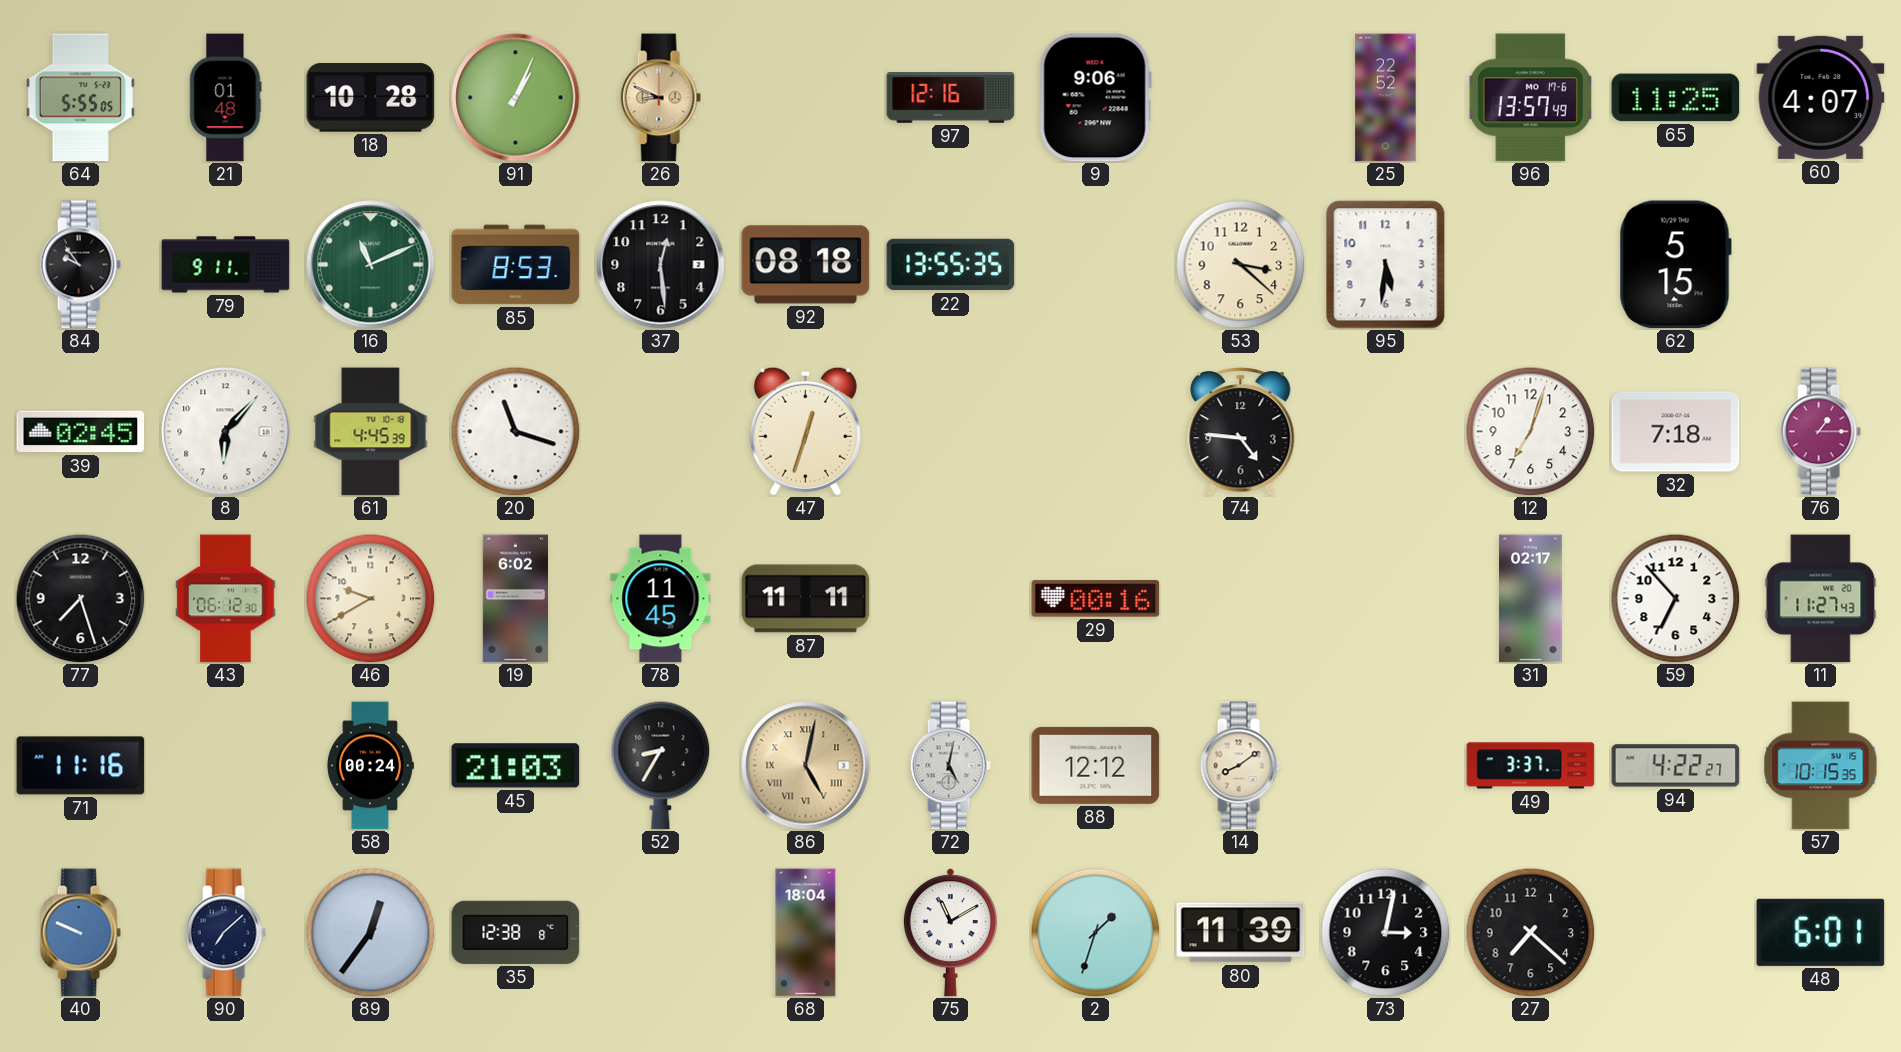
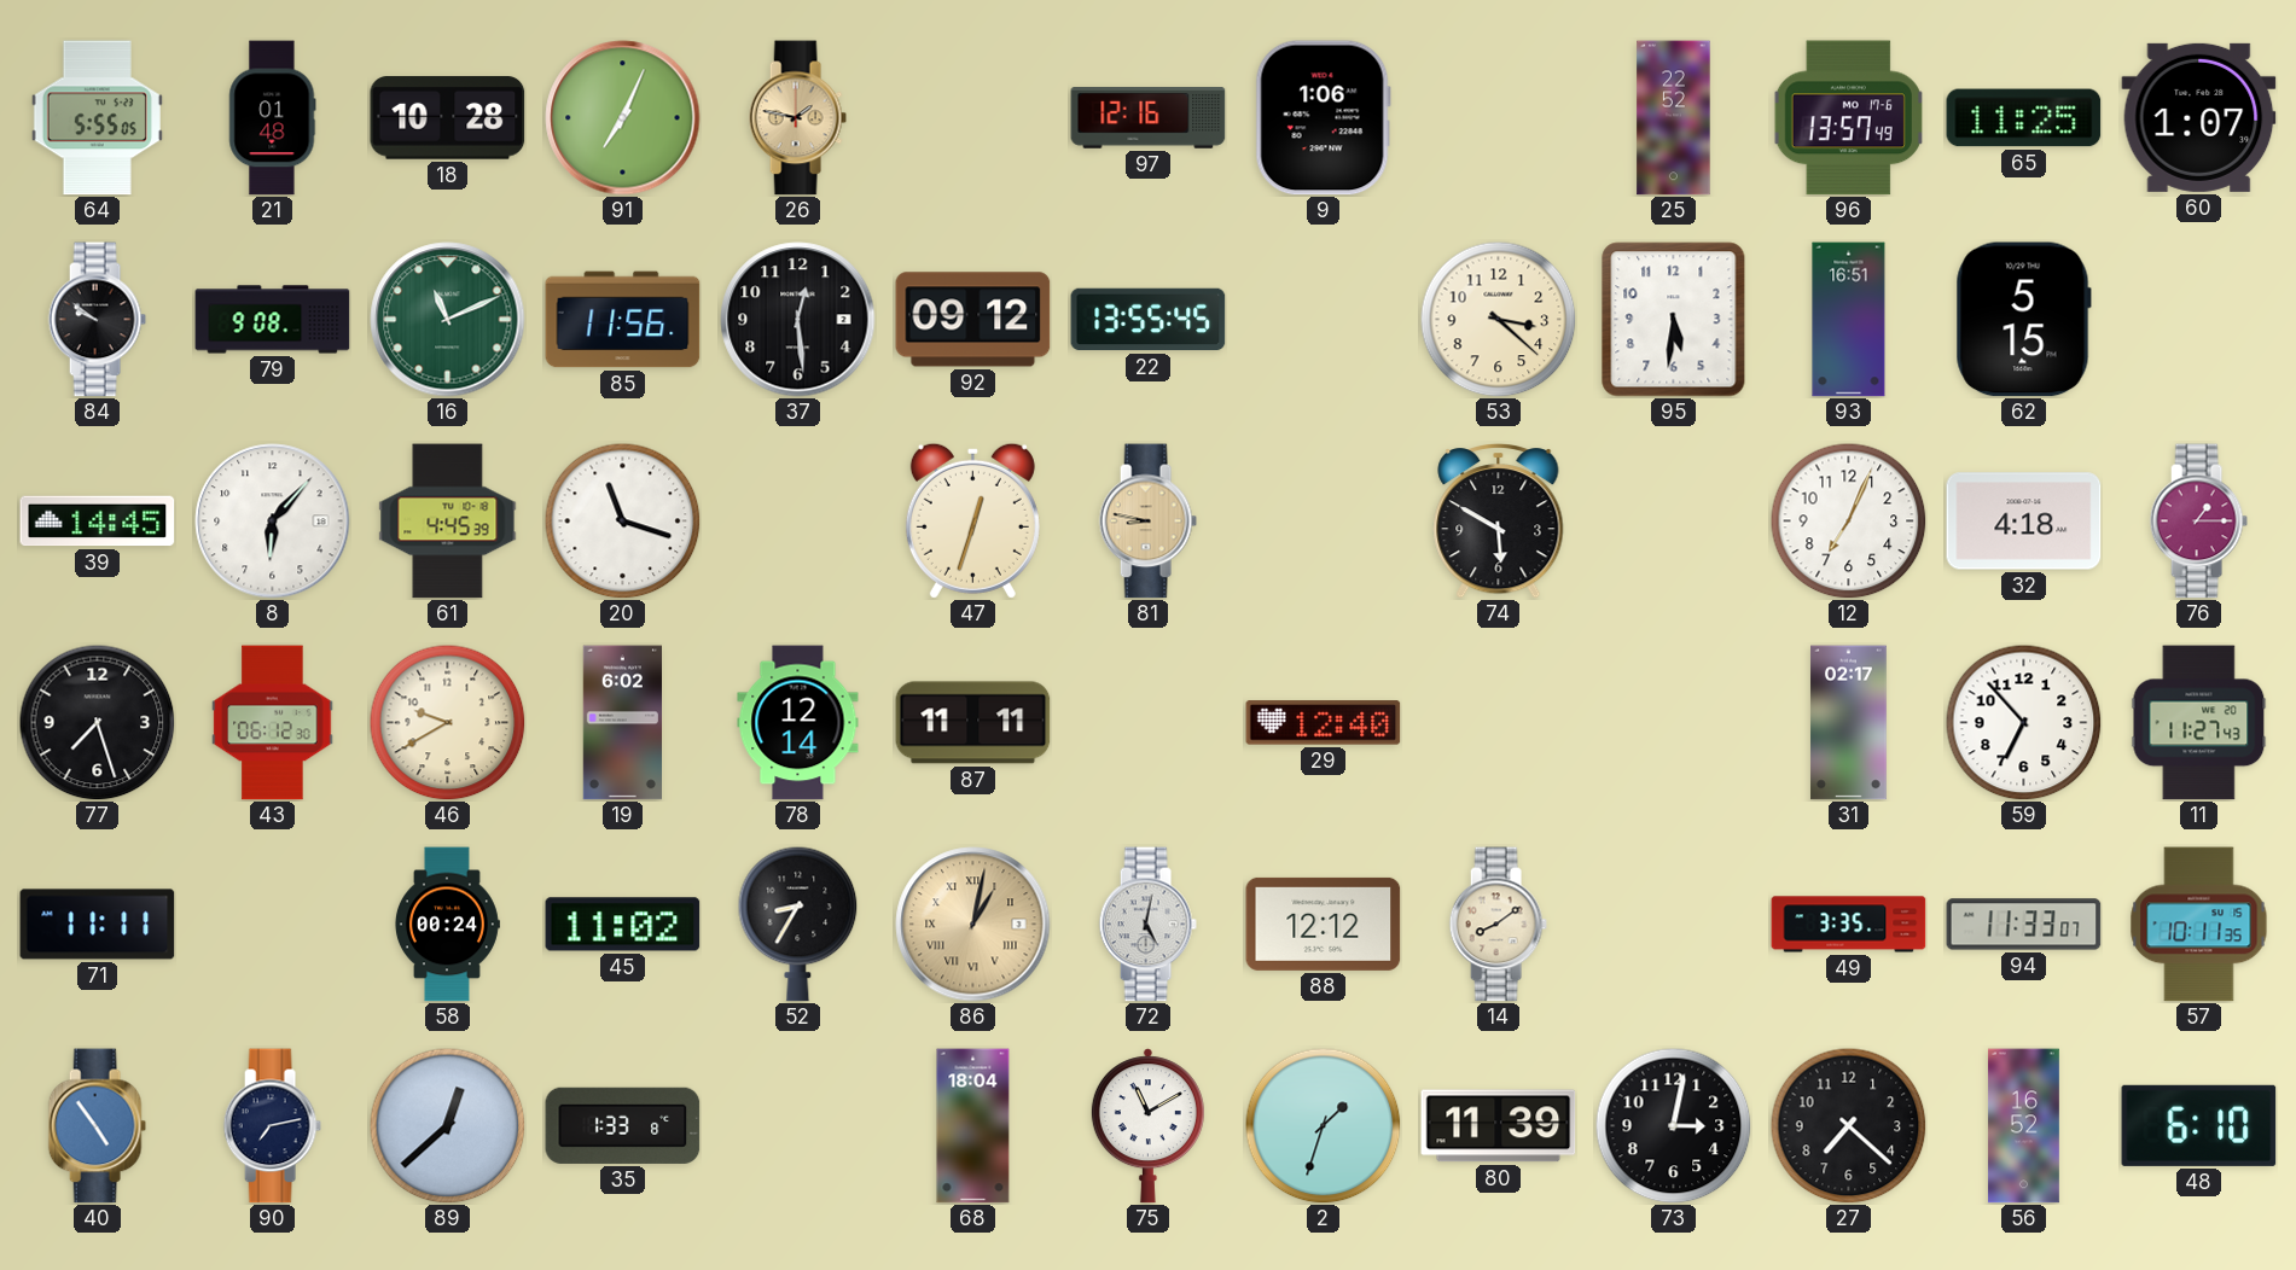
91: 1:04 -> 7:04
26: 8:49 -> 1:47
9: 9:06 -> 1:06
60: 4:07 -> 1:07
84: 9:54 -> 9:51
79: 9:11 -> 9:08
85: 8:53 -> 11:56
92: 08:18 -> 09:12
22: 13:55:35 -> 13:55:45
93: none -> 16:51
39: 02:45 -> 14:45
81: none -> 8:47
74: 4:46 -> 5:50
12: 7:03 -> 7:04
32: 7:18 -> 4:18
78: 11:45 -> 12:14
29: 00:16 -> 12:40
71: 11:16 -> 11:11
45: 21:03 -> 11:02
86: 5:02 -> 1:02
49: 3:37 -> 3:35
94: 4:22 -> 11:33
57: 10:15 -> 10:11
40: 9:49 -> 4:54
90: 7:08 -> 7:13
89: 12:36 -> 12:38
35: 12:38 -> 1:33
56: none -> 16:52
48: 6:01 -> 6:10
